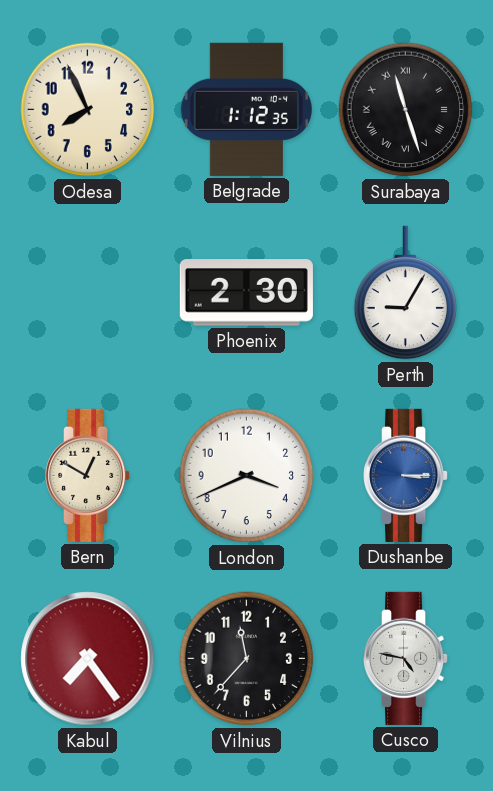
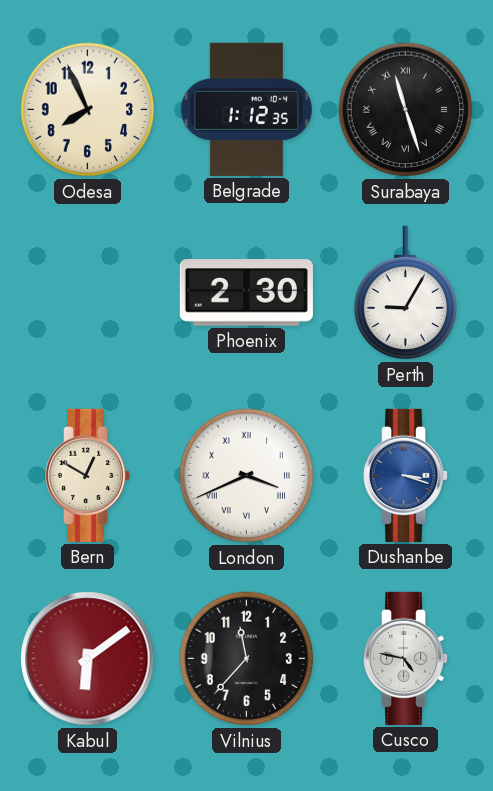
London numerals: Arabic -> Roman
Dushanbe: 3:15 -> 3:18
Kabul: 7:24 -> 6:09
